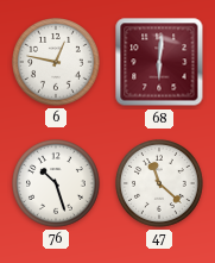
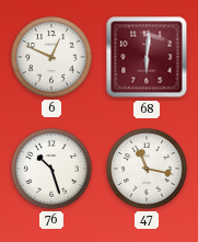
6: 12:47 -> 12:49
47: 11:22 -> 11:17
